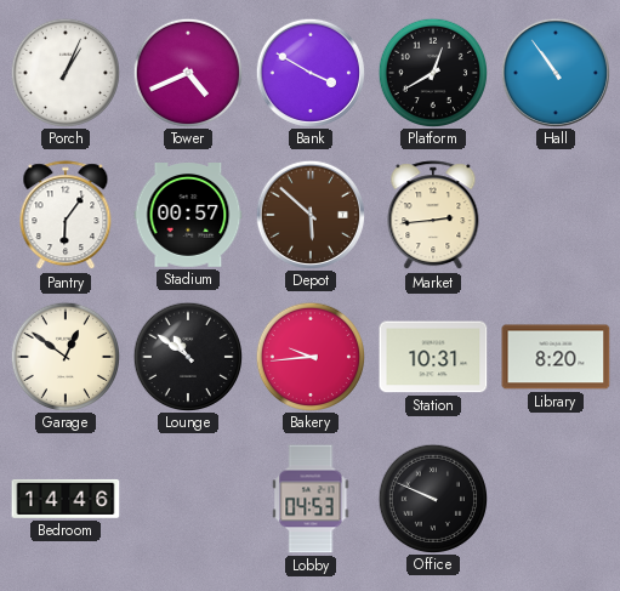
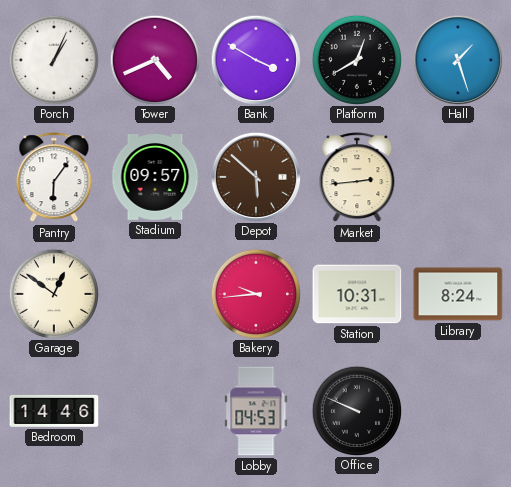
Hall: 10:54 -> 1:27
Stadium: 00:57 -> 09:57
Lounge: 10:51 -> none
Library: 8:20 -> 8:24
